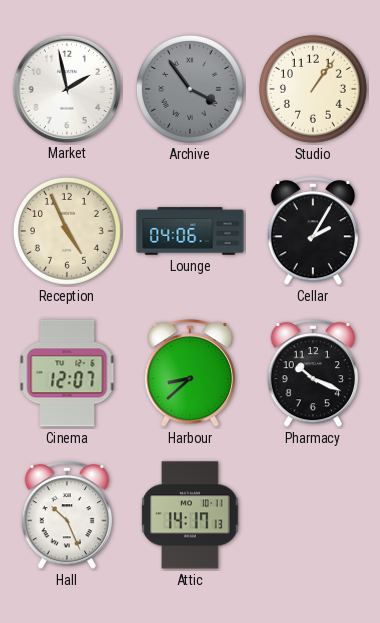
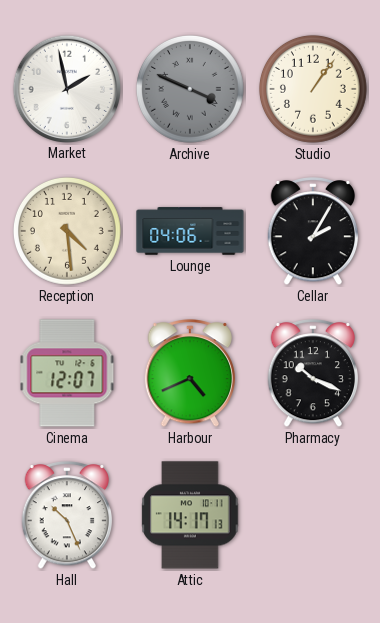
Archive: 3:54 -> 3:49
Reception: 4:56 -> 4:29
Harbour: 8:38 -> 4:41
